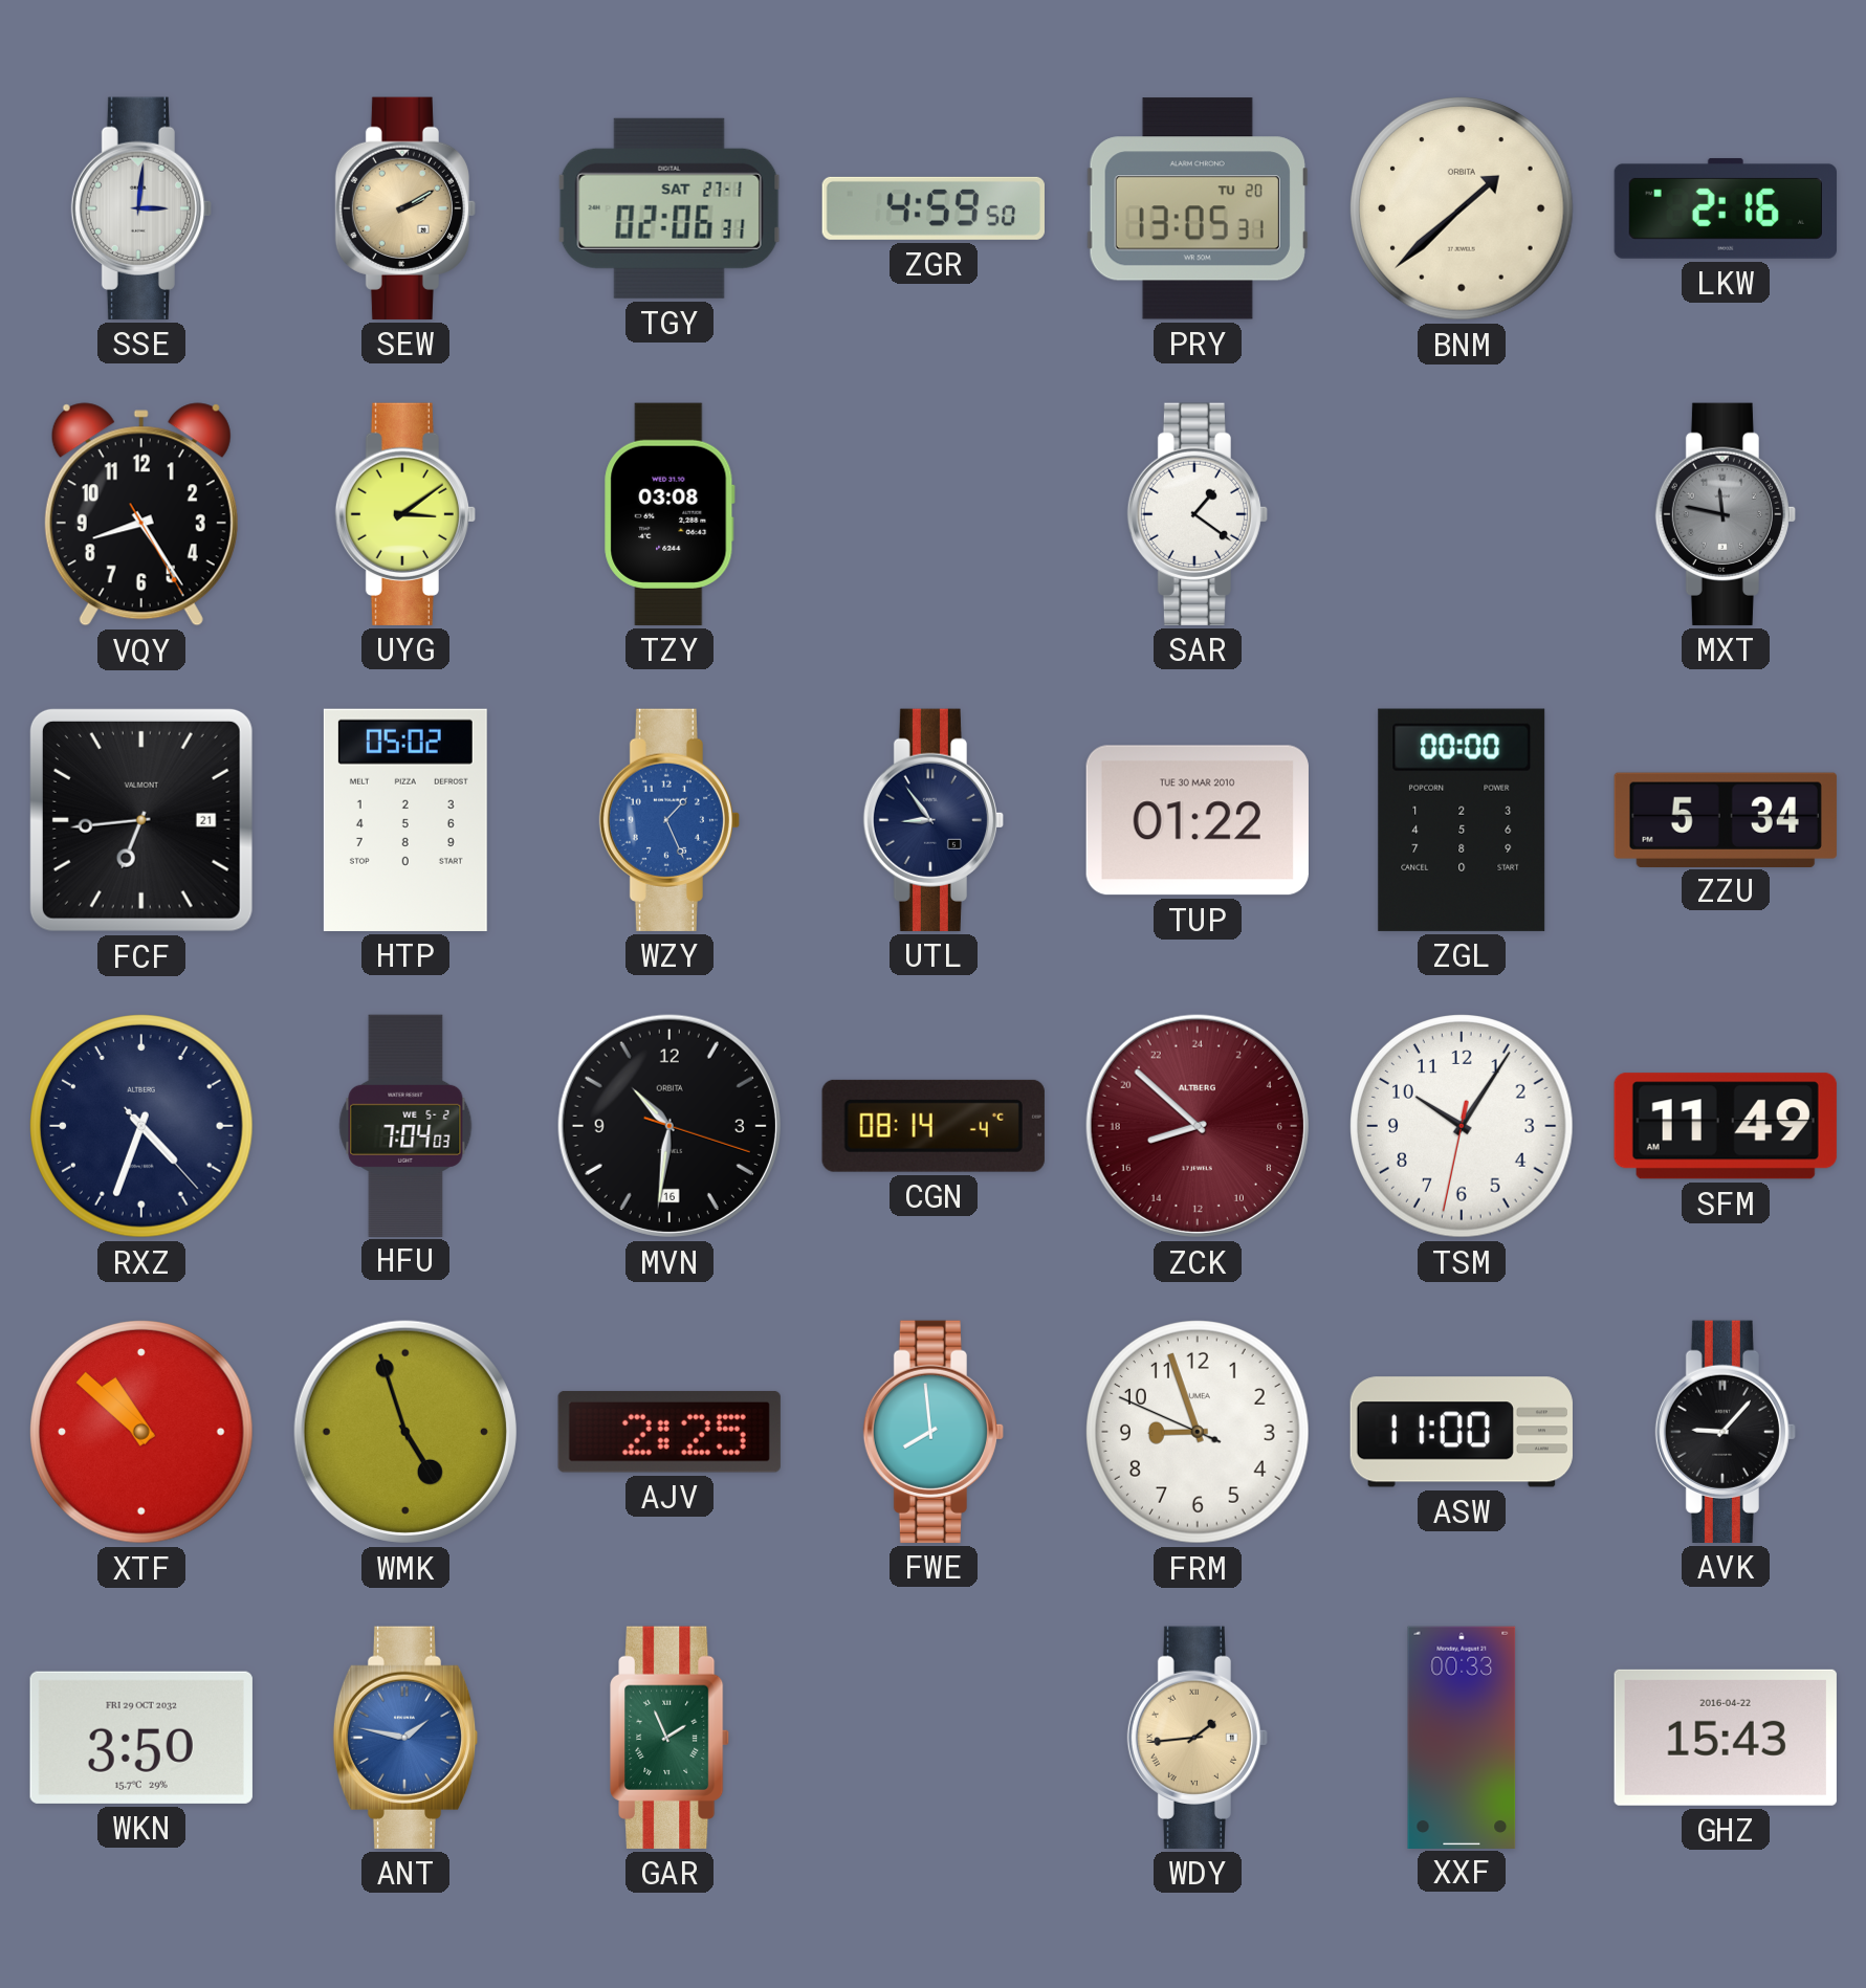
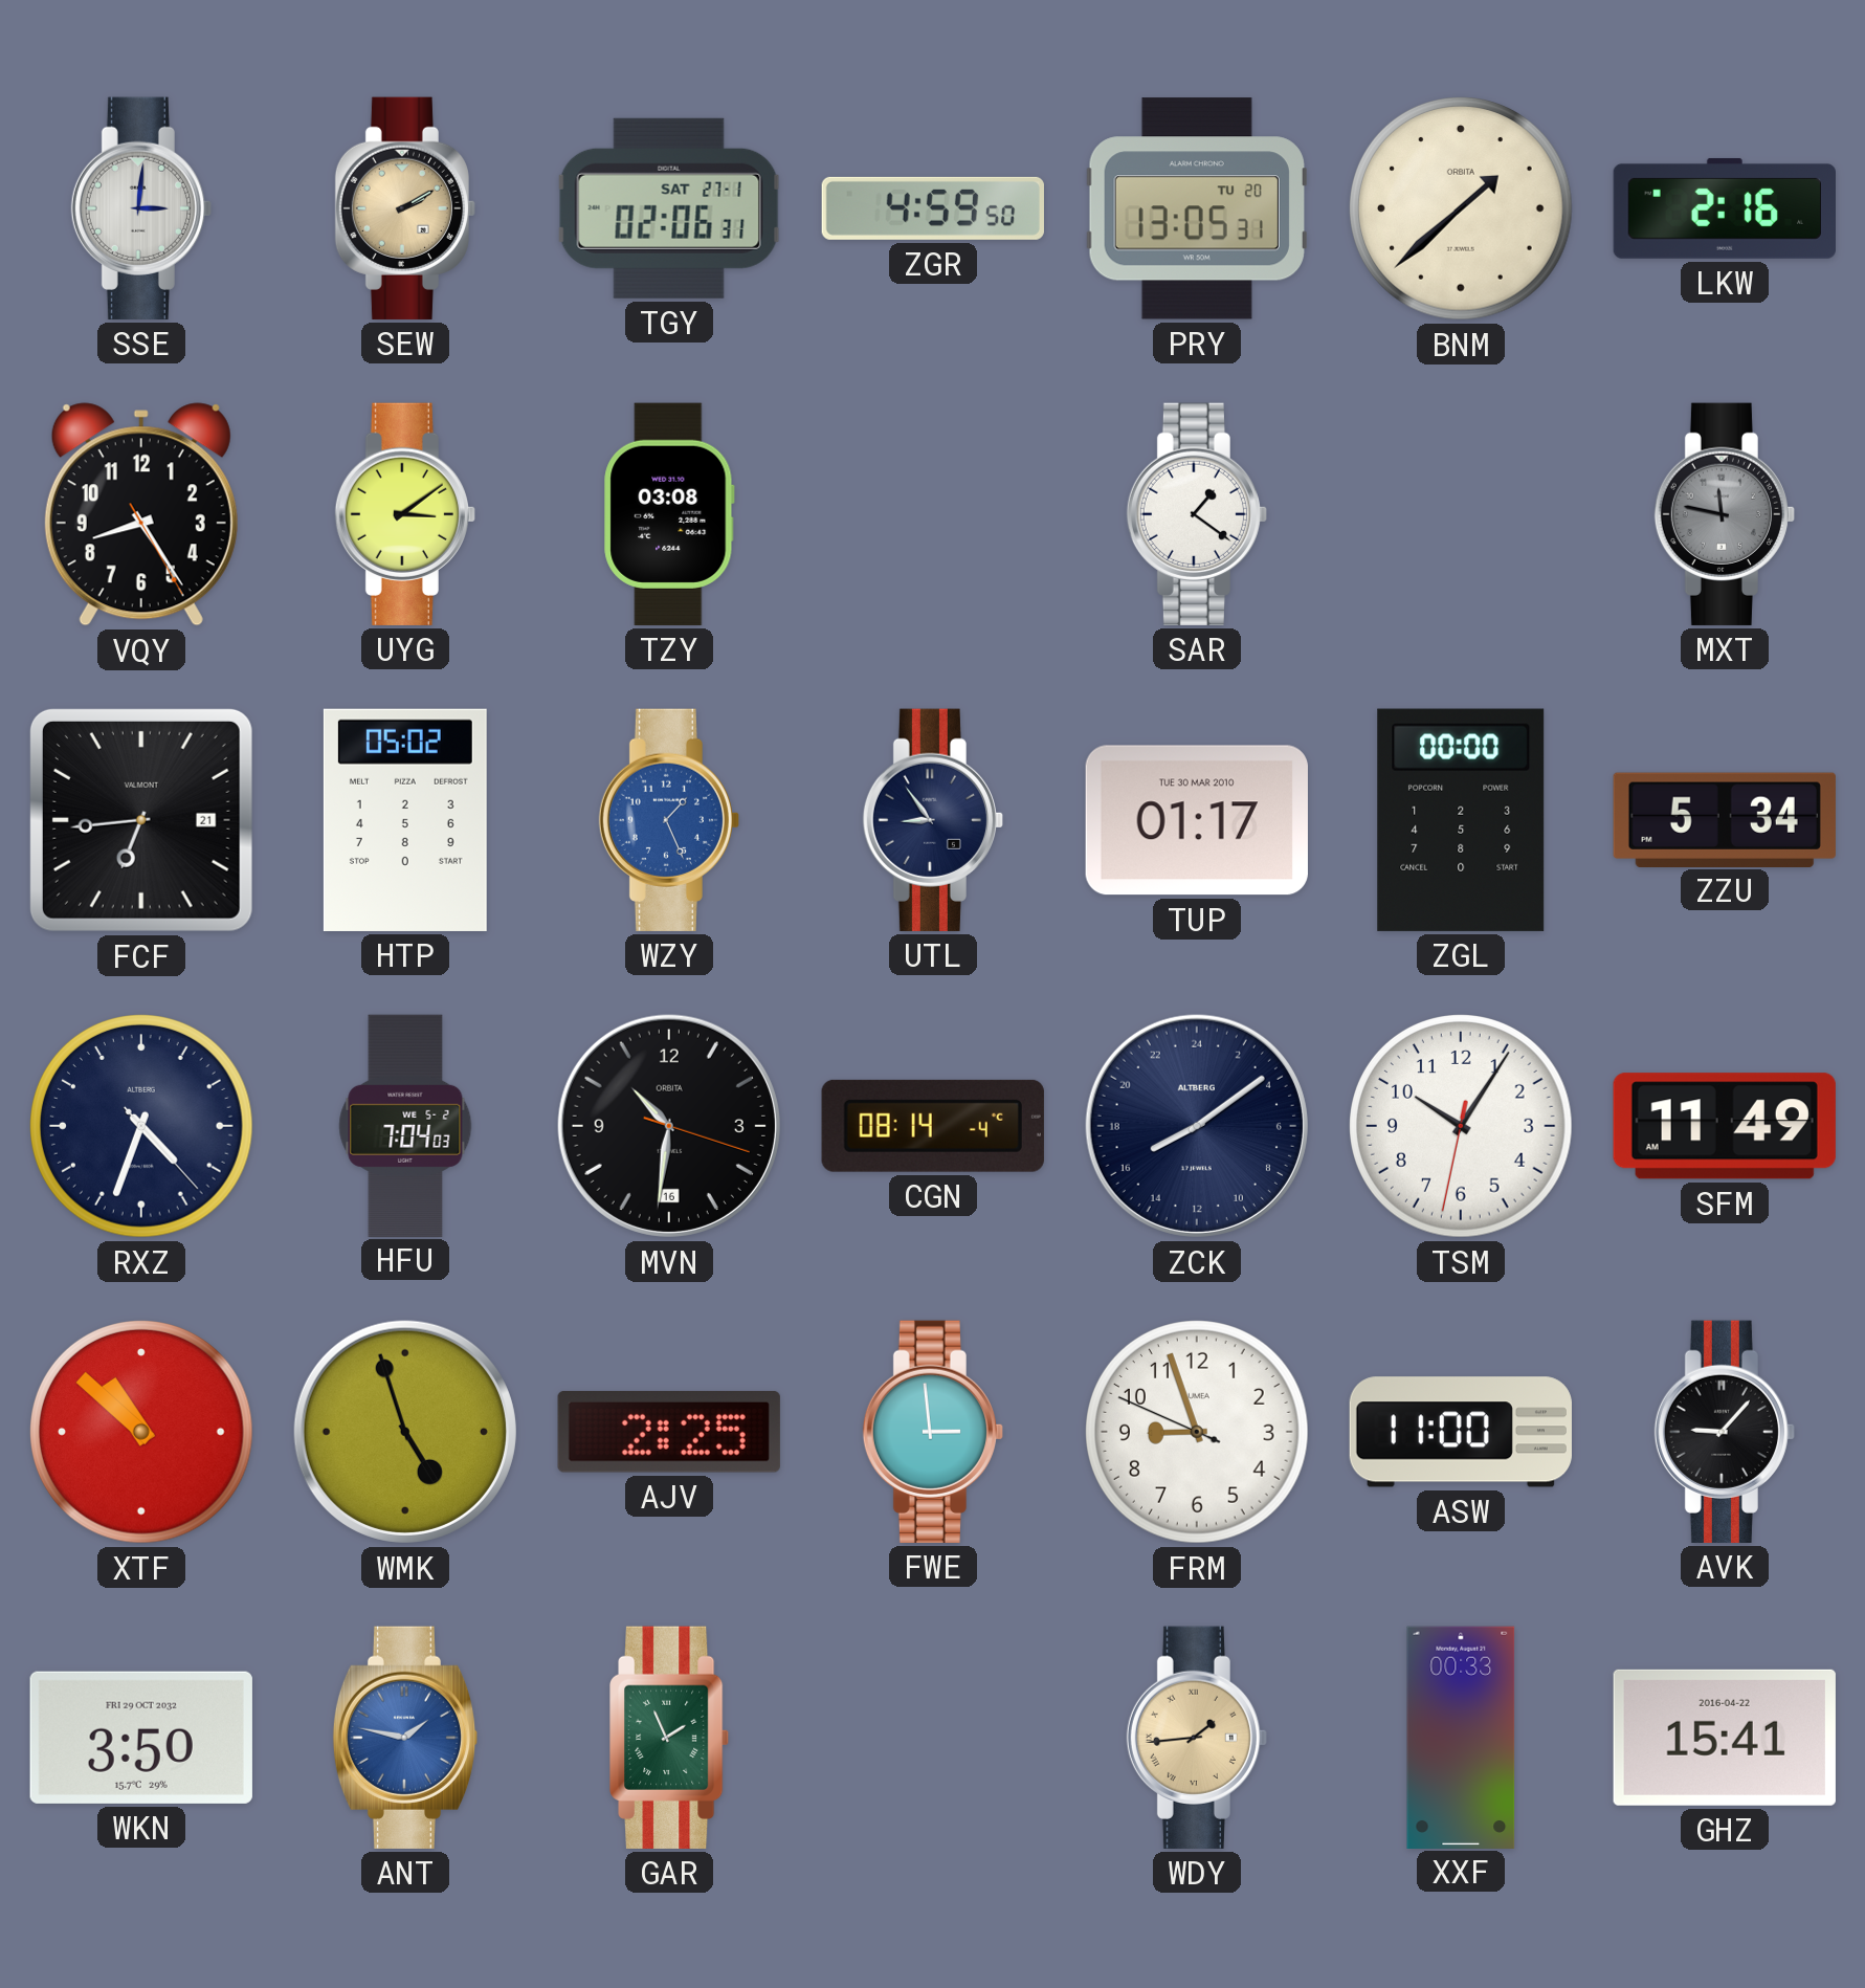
TUP: 01:22 -> 01:17
ZCK: 16:52 -> 16:09
ZCK dial: burgundy -> navy
FWE: 7:59 -> 2:59
GHZ: 15:43 -> 15:41
